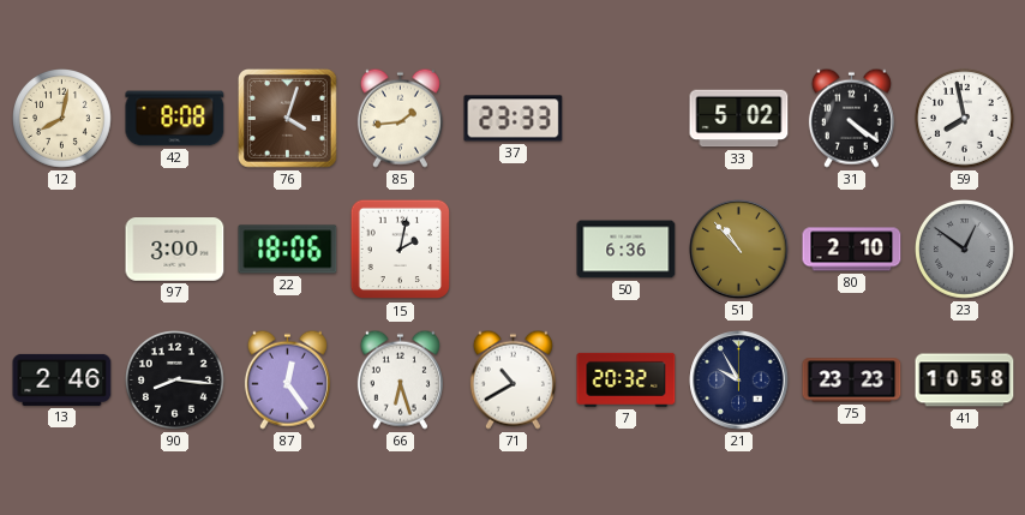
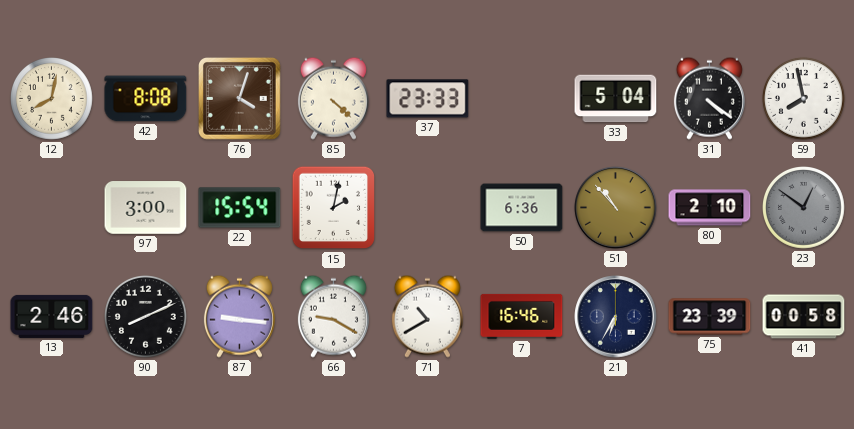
85: 1:44 -> 4:22
33: 5:02 -> 5:04
22: 18:06 -> 15:54
90: 8:16 -> 8:11
87: 12:24 -> 9:16
66: 6:27 -> 9:20
7: 20:32 -> 16:46
21: 9:55 -> 6:35
75: 23:23 -> 23:39
41: 10:58 -> 00:58
